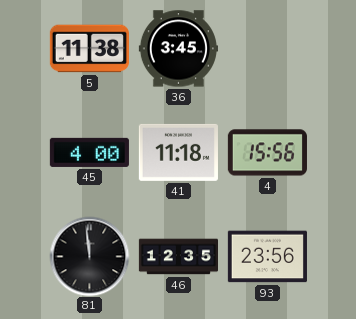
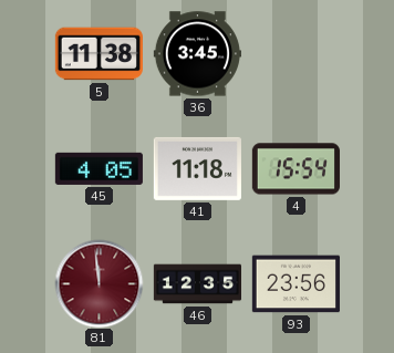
45: 4:00 -> 4:05
4: 15:56 -> 15:54
81 dial: black -> burgundy
